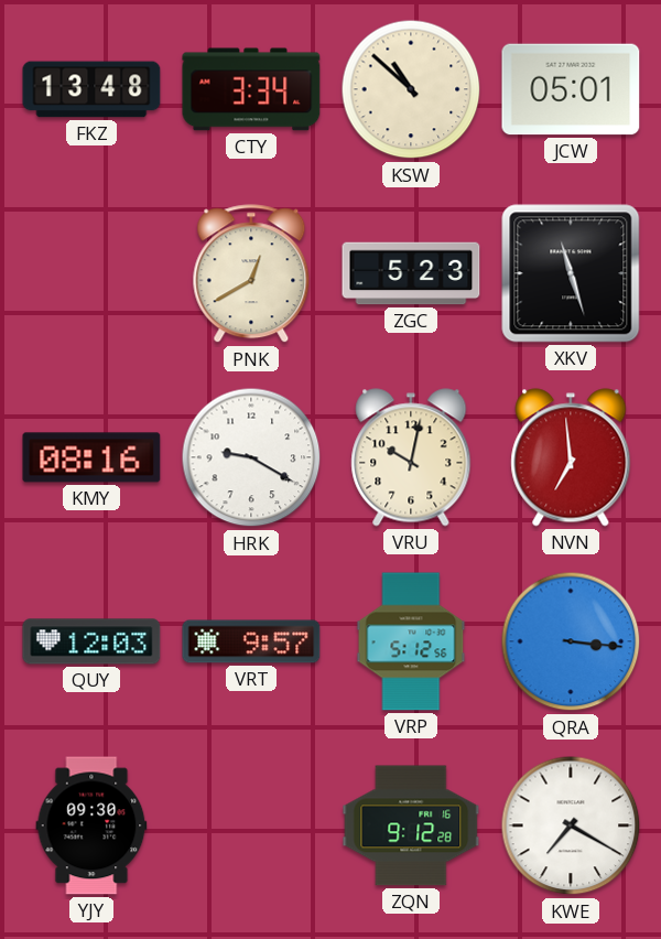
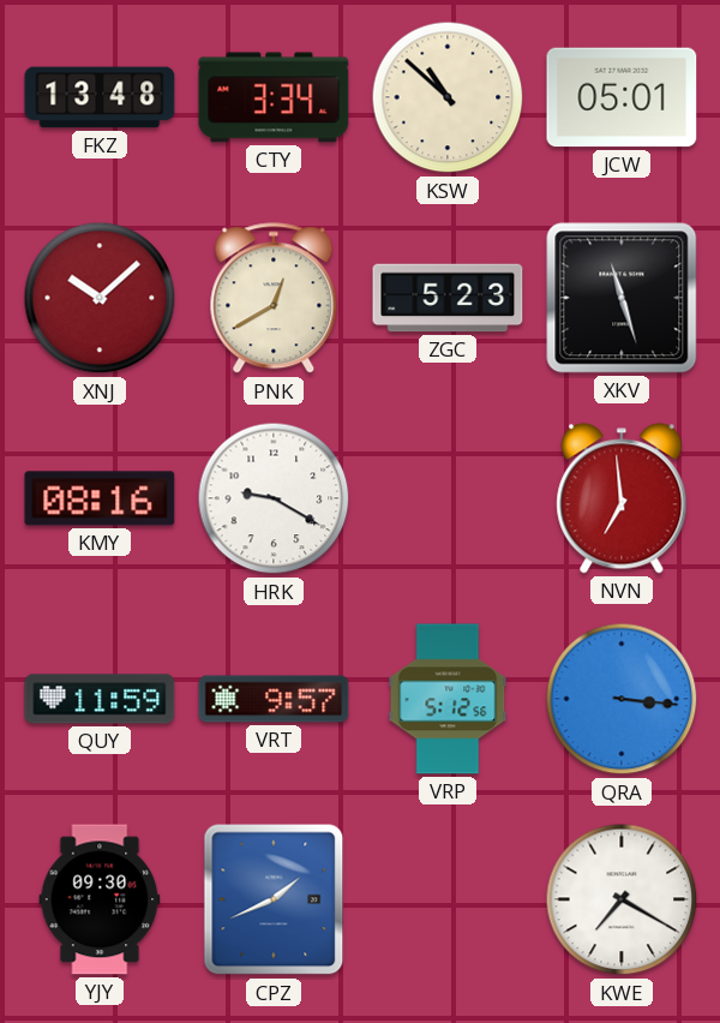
XNJ: none -> 10:08
VRU: 10:02 -> none
QUY: 12:03 -> 11:59
CPZ: none -> 1:41
ZQN: 9:12 -> none
